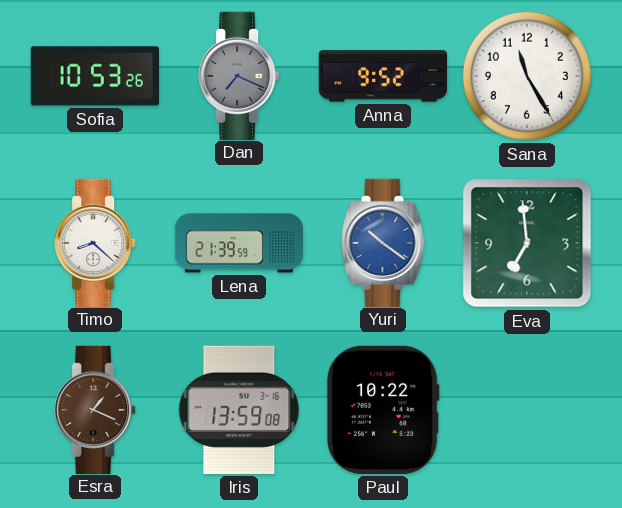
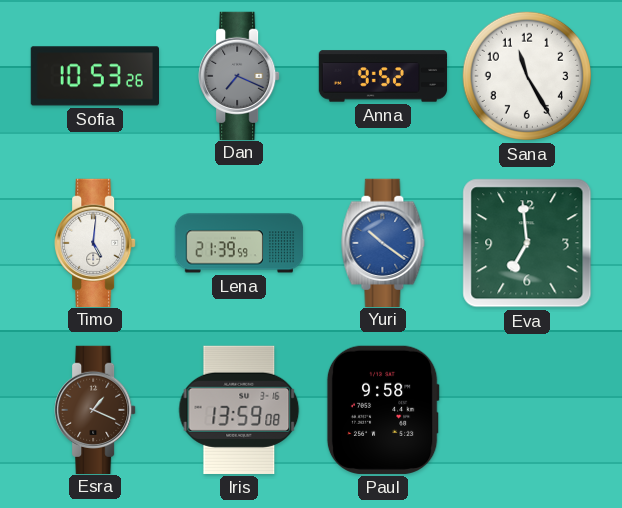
Timo: 8:22 -> 5:01
Paul: 10:22 -> 9:58
